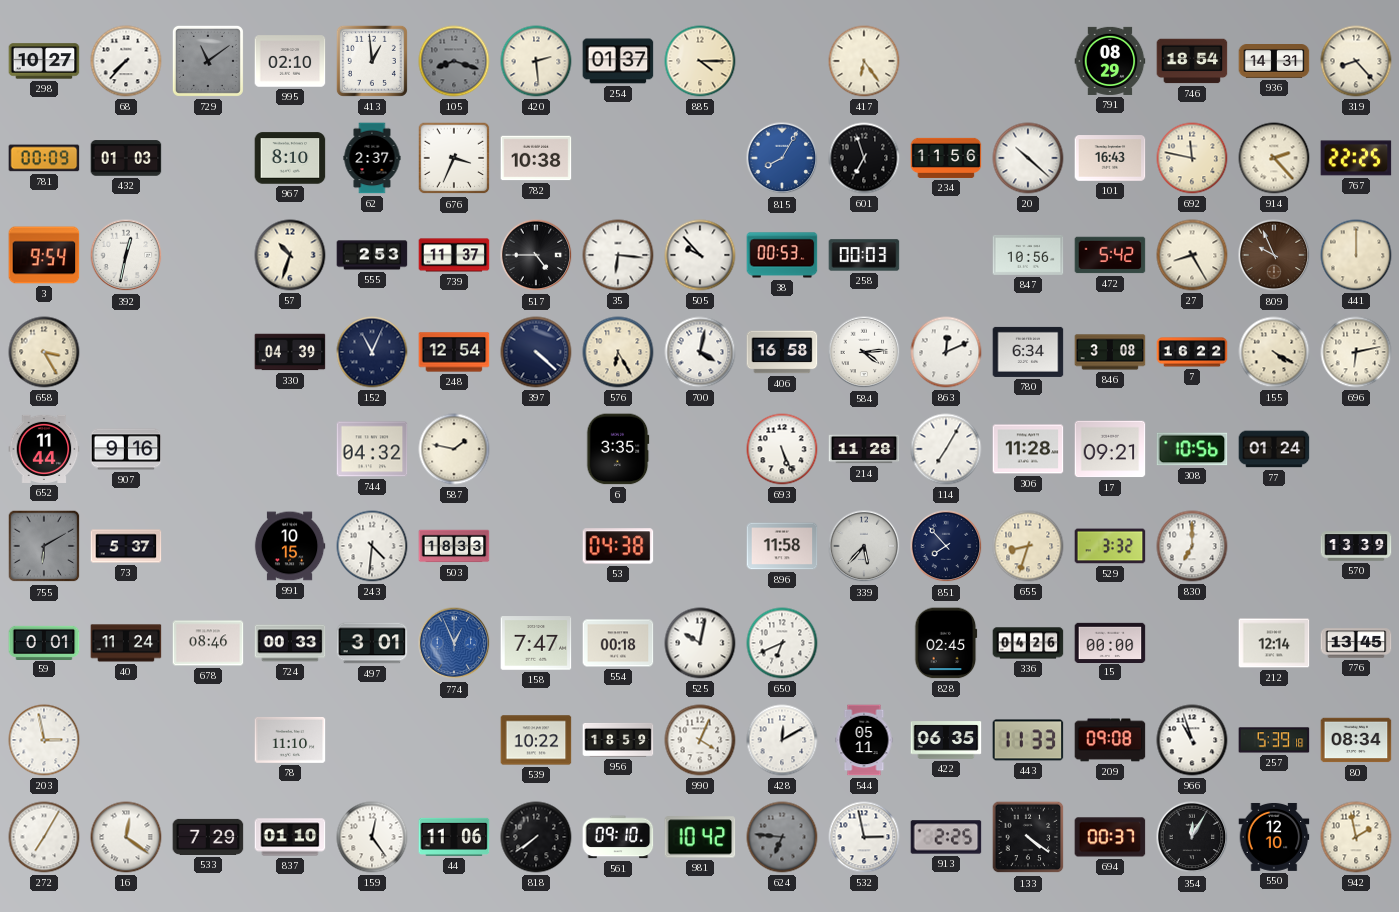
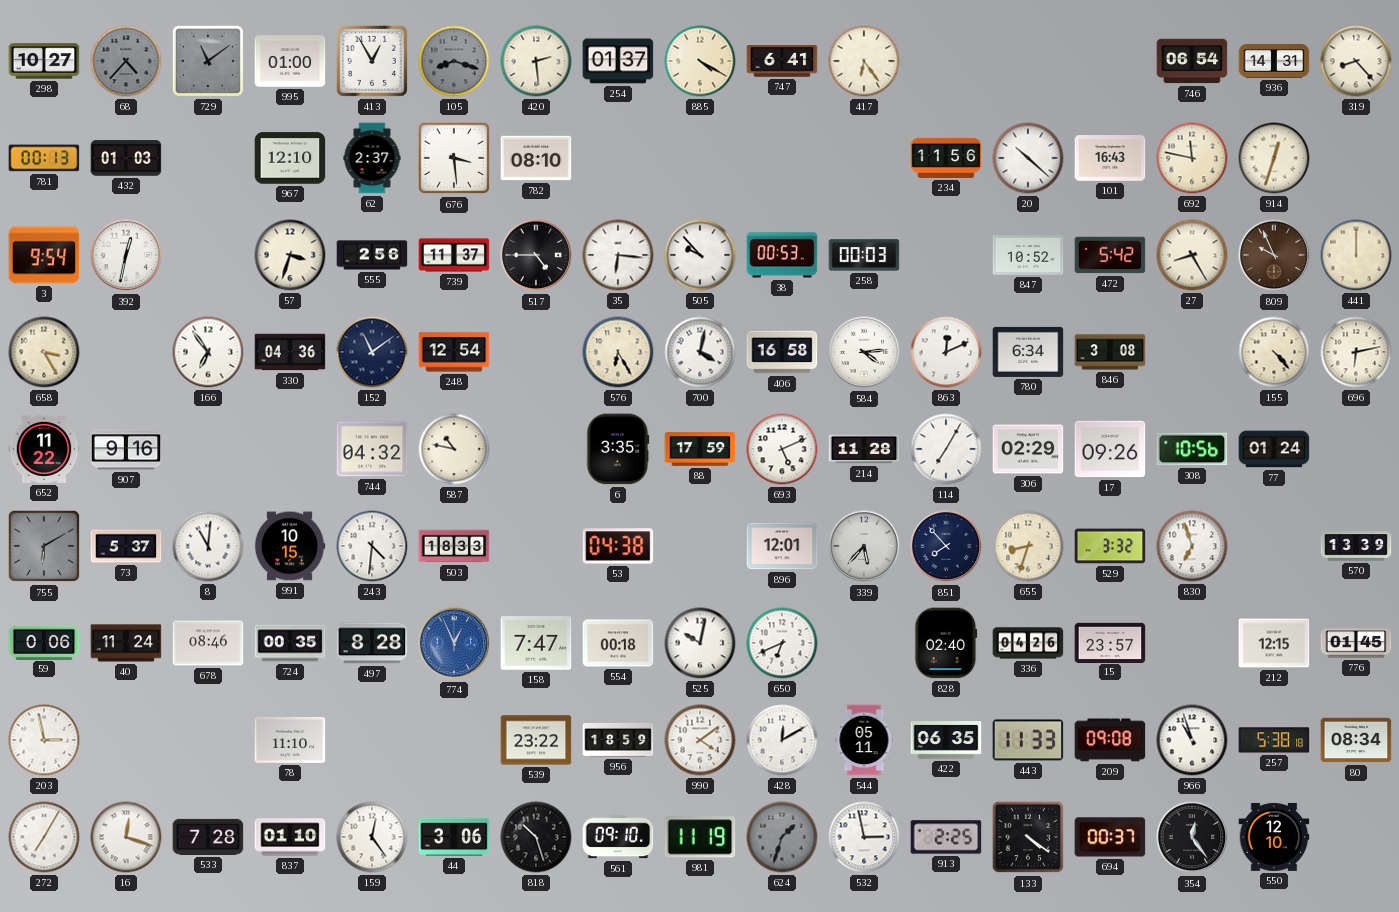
68: 7:37 -> 4:37
68 dial: white -> grey
995: 02:10 -> 01:00
413: 12:59 -> 12:55
885: 4:15 -> 4:20
747: none -> 6:41
791: 08:29 -> none
746: 18:54 -> 06:54
781: 00:09 -> 00:13
967: 8:10 -> 12:10
676: 3:34 -> 3:29
782: 10:38 -> 08:10
815: 8:05 -> none
601: 6:57 -> none
914: 2:23 -> 12:33
767: 22:25 -> none
57: 10:33 -> 3:33
555: 2:53 -> 2:56
847: 10:56 -> 10:52
166: none -> 6:54
330: 04:39 -> 04:36
152: 11:04 -> 11:09
397: 4:22 -> none
7: 16:22 -> none
155: 4:20 -> 4:23
652: 11:44 -> 11:22
587: 1:47 -> 10:47
88: none -> 17:59
693: 5:26 -> 5:11
306: 11:28 -> 02:29
17: 09:21 -> 09:26
8: none -> 11:01
896: 11:58 -> 12:01
830: 7:00 -> 6:57
59: 0:01 -> 0:06
724: 00:33 -> 00:35
497: 3:01 -> 8:28
828: 02:45 -> 02:40
15: 00:00 -> 23:57
212: 12:14 -> 12:15
776: 13:45 -> 01:45
539: 10:22 -> 23:22
990: 4:04 -> 4:09
257: 5:39 -> 5:38
16: 12:21 -> 12:18
533: 7:29 -> 7:28
44: 11:06 -> 3:06
818: 7:39 -> 10:27
981: 10:42 -> 11:19
624: 6:46 -> 1:33
354: 12:05 -> 12:24
942: 1:58 -> none
